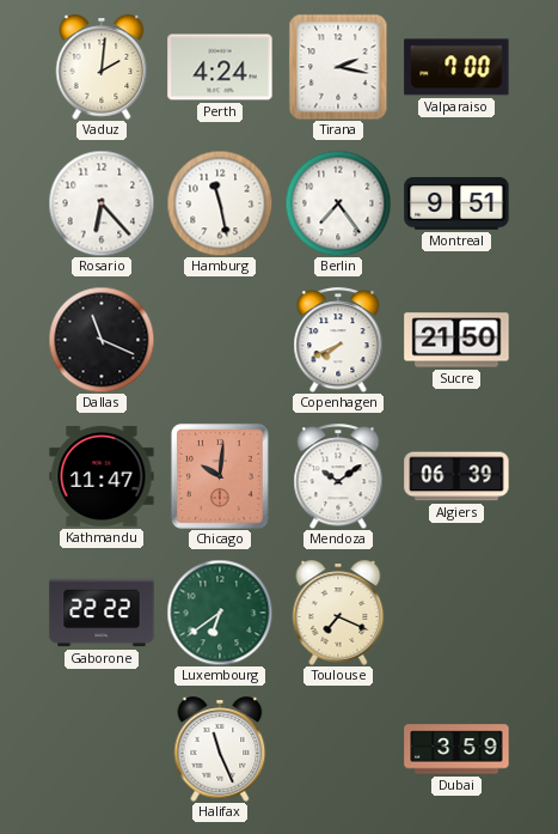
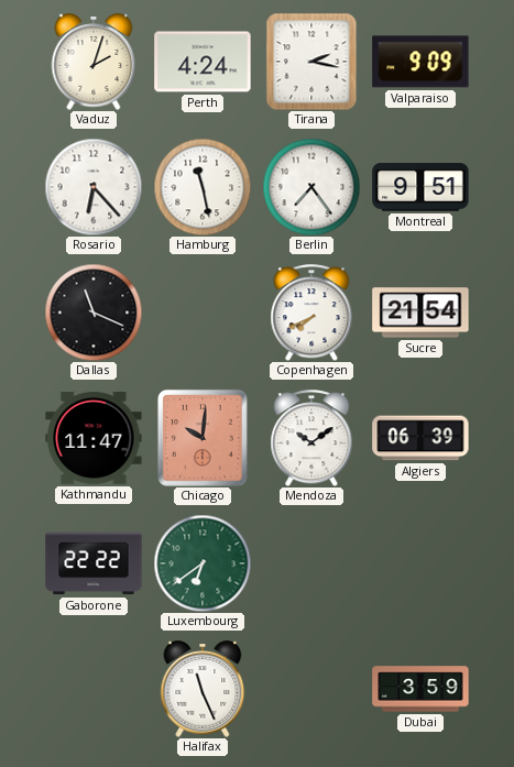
Vaduz: 2:01 -> 2:03
Valparaiso: 7:00 -> 9:09
Sucre: 21:50 -> 21:54
Toulouse: 7:19 -> none
